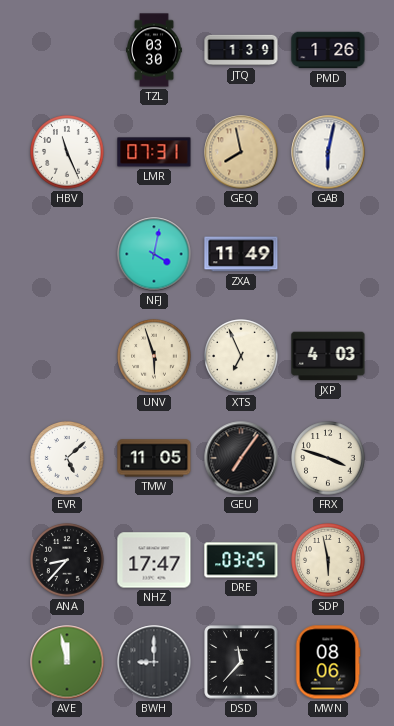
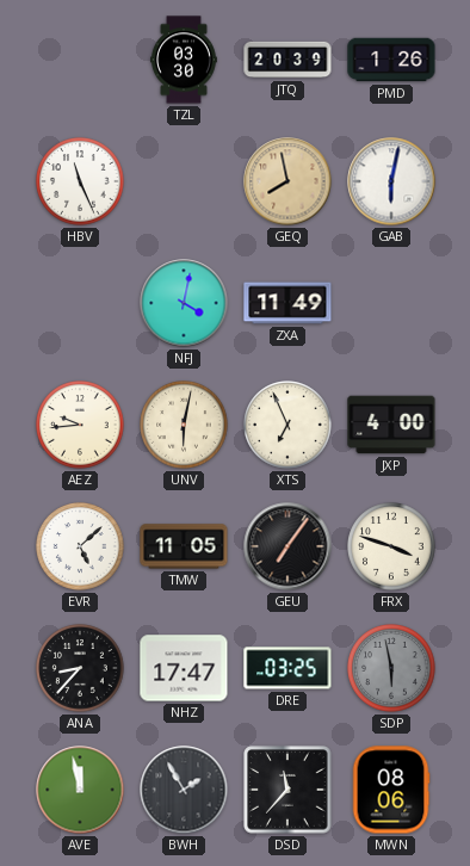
JTQ: 1:39 -> 20:39
LMR: 07:31 -> none
AEZ: none -> 9:44
UNV: 5:57 -> 6:02
JXP: 4:03 -> 4:00
SDP dial: cream -> grey
BWH: 9:00 -> 1:55
